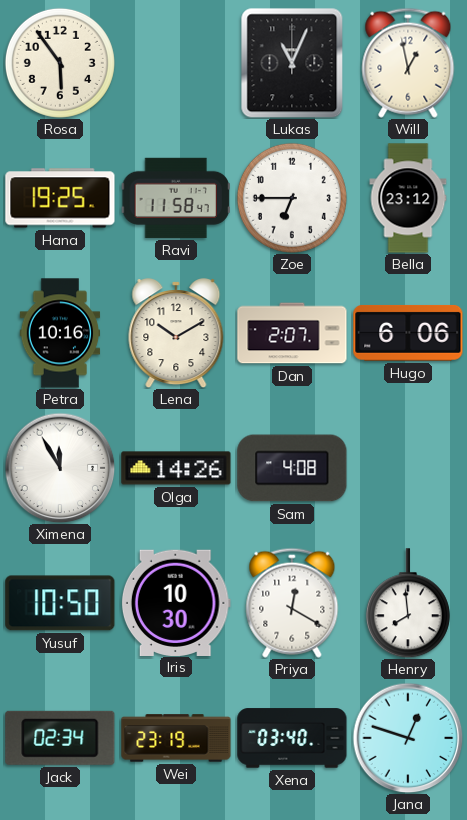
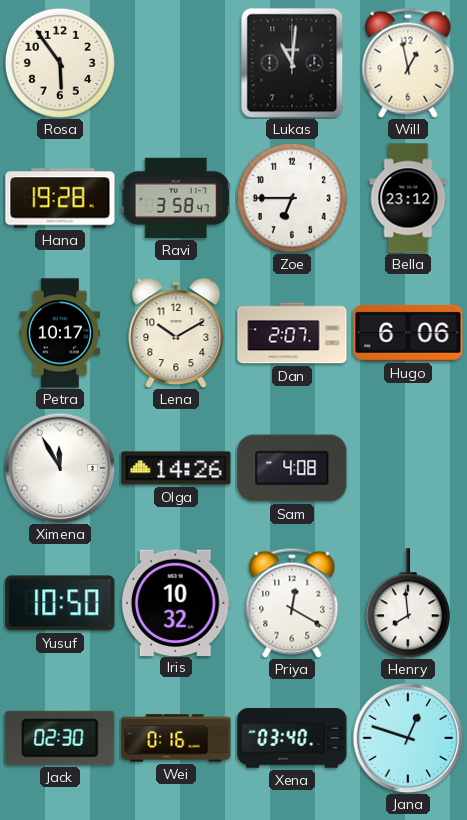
Lukas: 11:04 -> 11:01
Hana: 19:25 -> 19:28
Ravi: 11:58 -> 3:58
Petra: 10:16 -> 10:17
Iris: 10:30 -> 10:32
Jack: 02:34 -> 02:30
Wei: 23:19 -> 0:16
